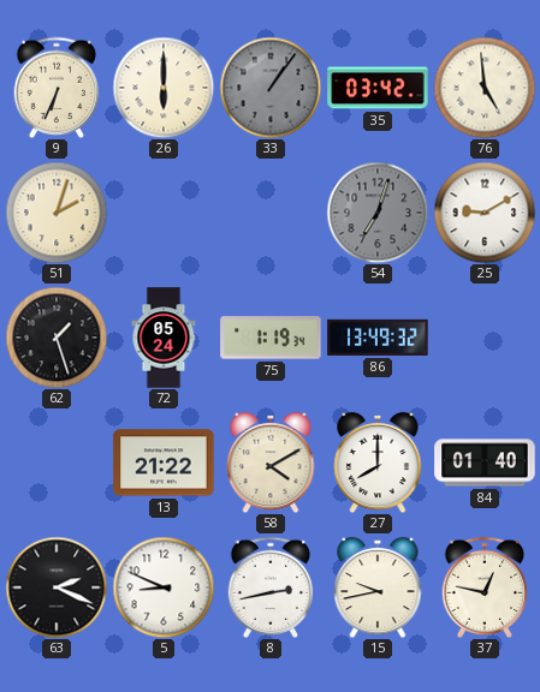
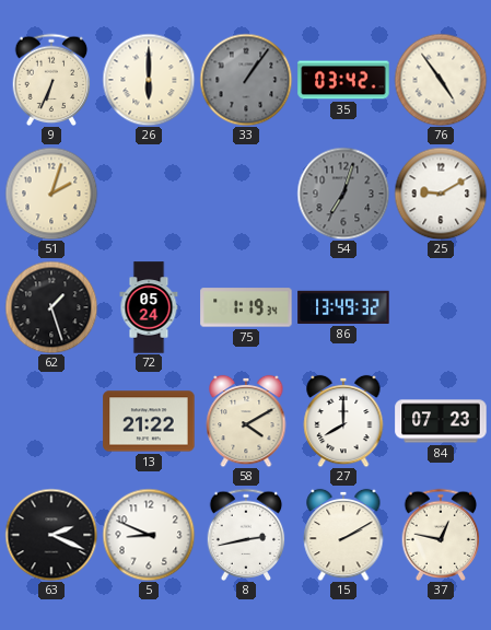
76: 4:59 -> 4:54
84: 01:40 -> 07:23
15: 9:43 -> 2:10
